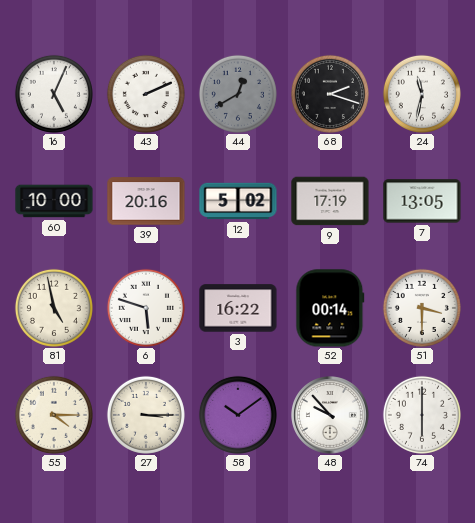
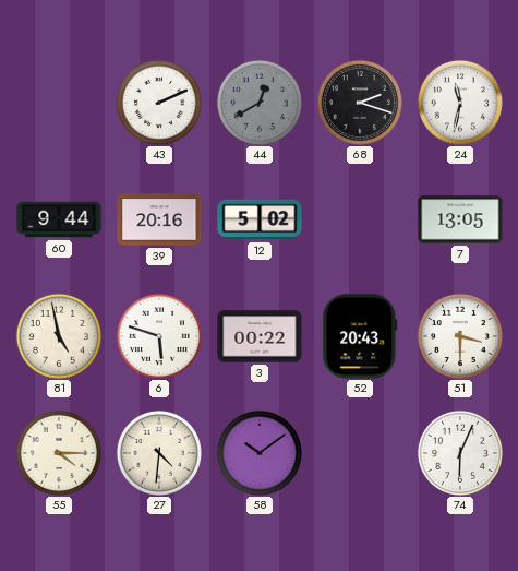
16: 5:04 -> none
60: 10:00 -> 9:44
9: 17:19 -> none
3: 16:22 -> 00:22
52: 00:14 -> 20:43
27: 3:15 -> 4:31
48: 9:53 -> none
74: 6:00 -> 6:04
